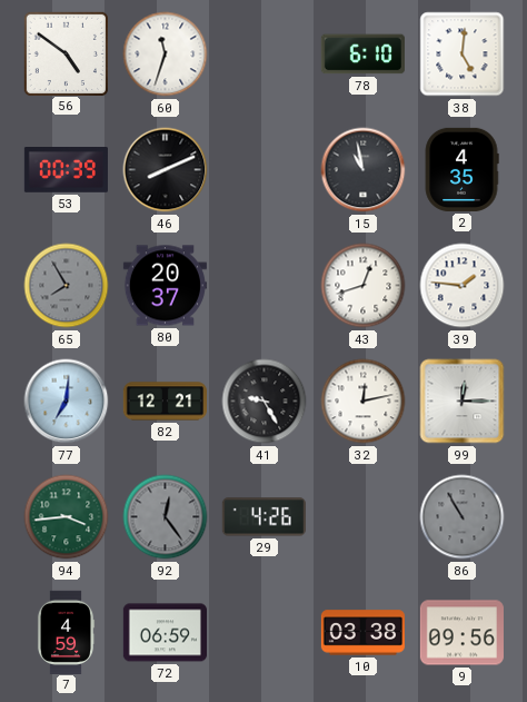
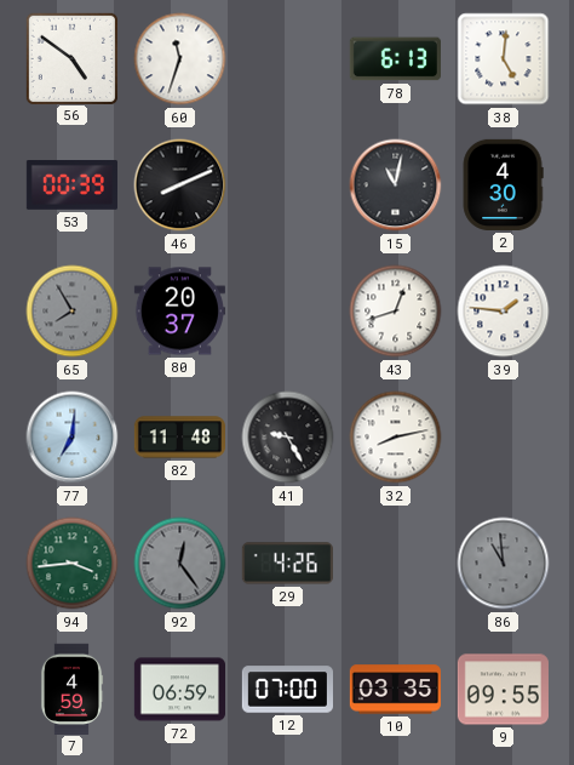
78: 6:10 -> 6:13
15: 10:58 -> 11:02
2: 4:35 -> 4:30
82: 12:21 -> 11:48
32: 12:13 -> 8:13
99: 12:15 -> none
86: 10:55 -> 10:59
12: none -> 07:00
10: 03:38 -> 03:35
9: 09:56 -> 09:55
